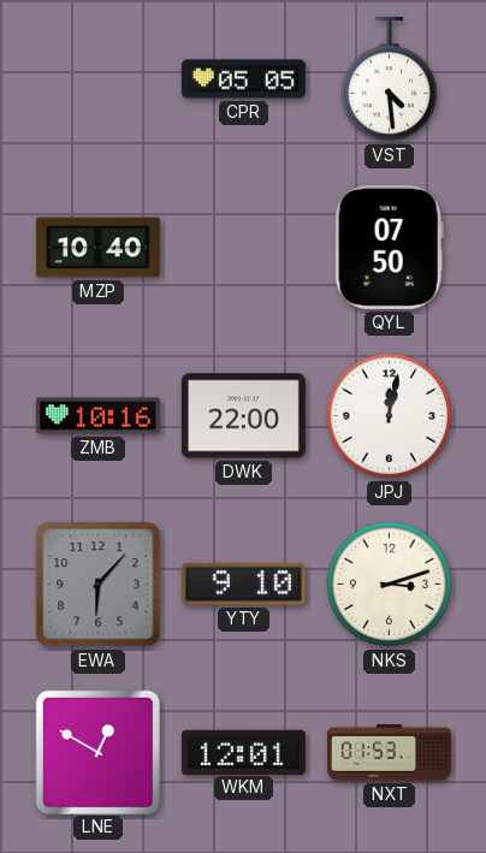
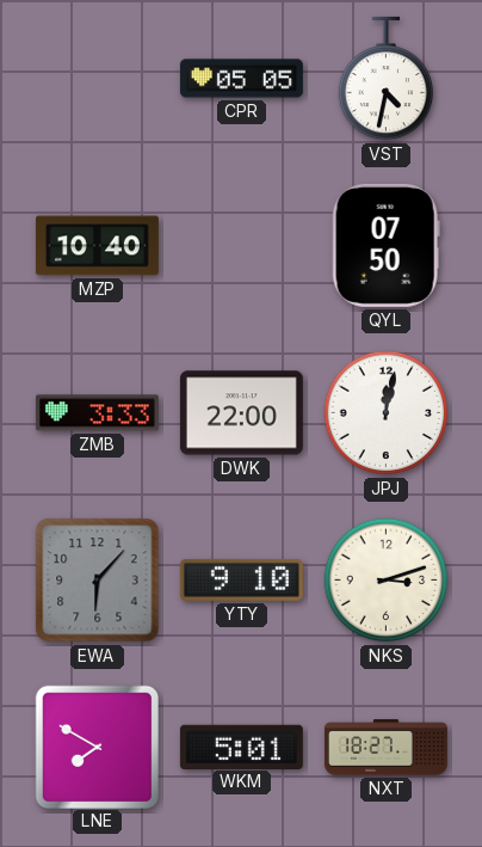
VST: 4:29 -> 4:32
ZMB: 10:16 -> 3:33
LNE: 12:50 -> 7:50
WKM: 12:01 -> 5:01
NXT: 01:53 -> 18:27
